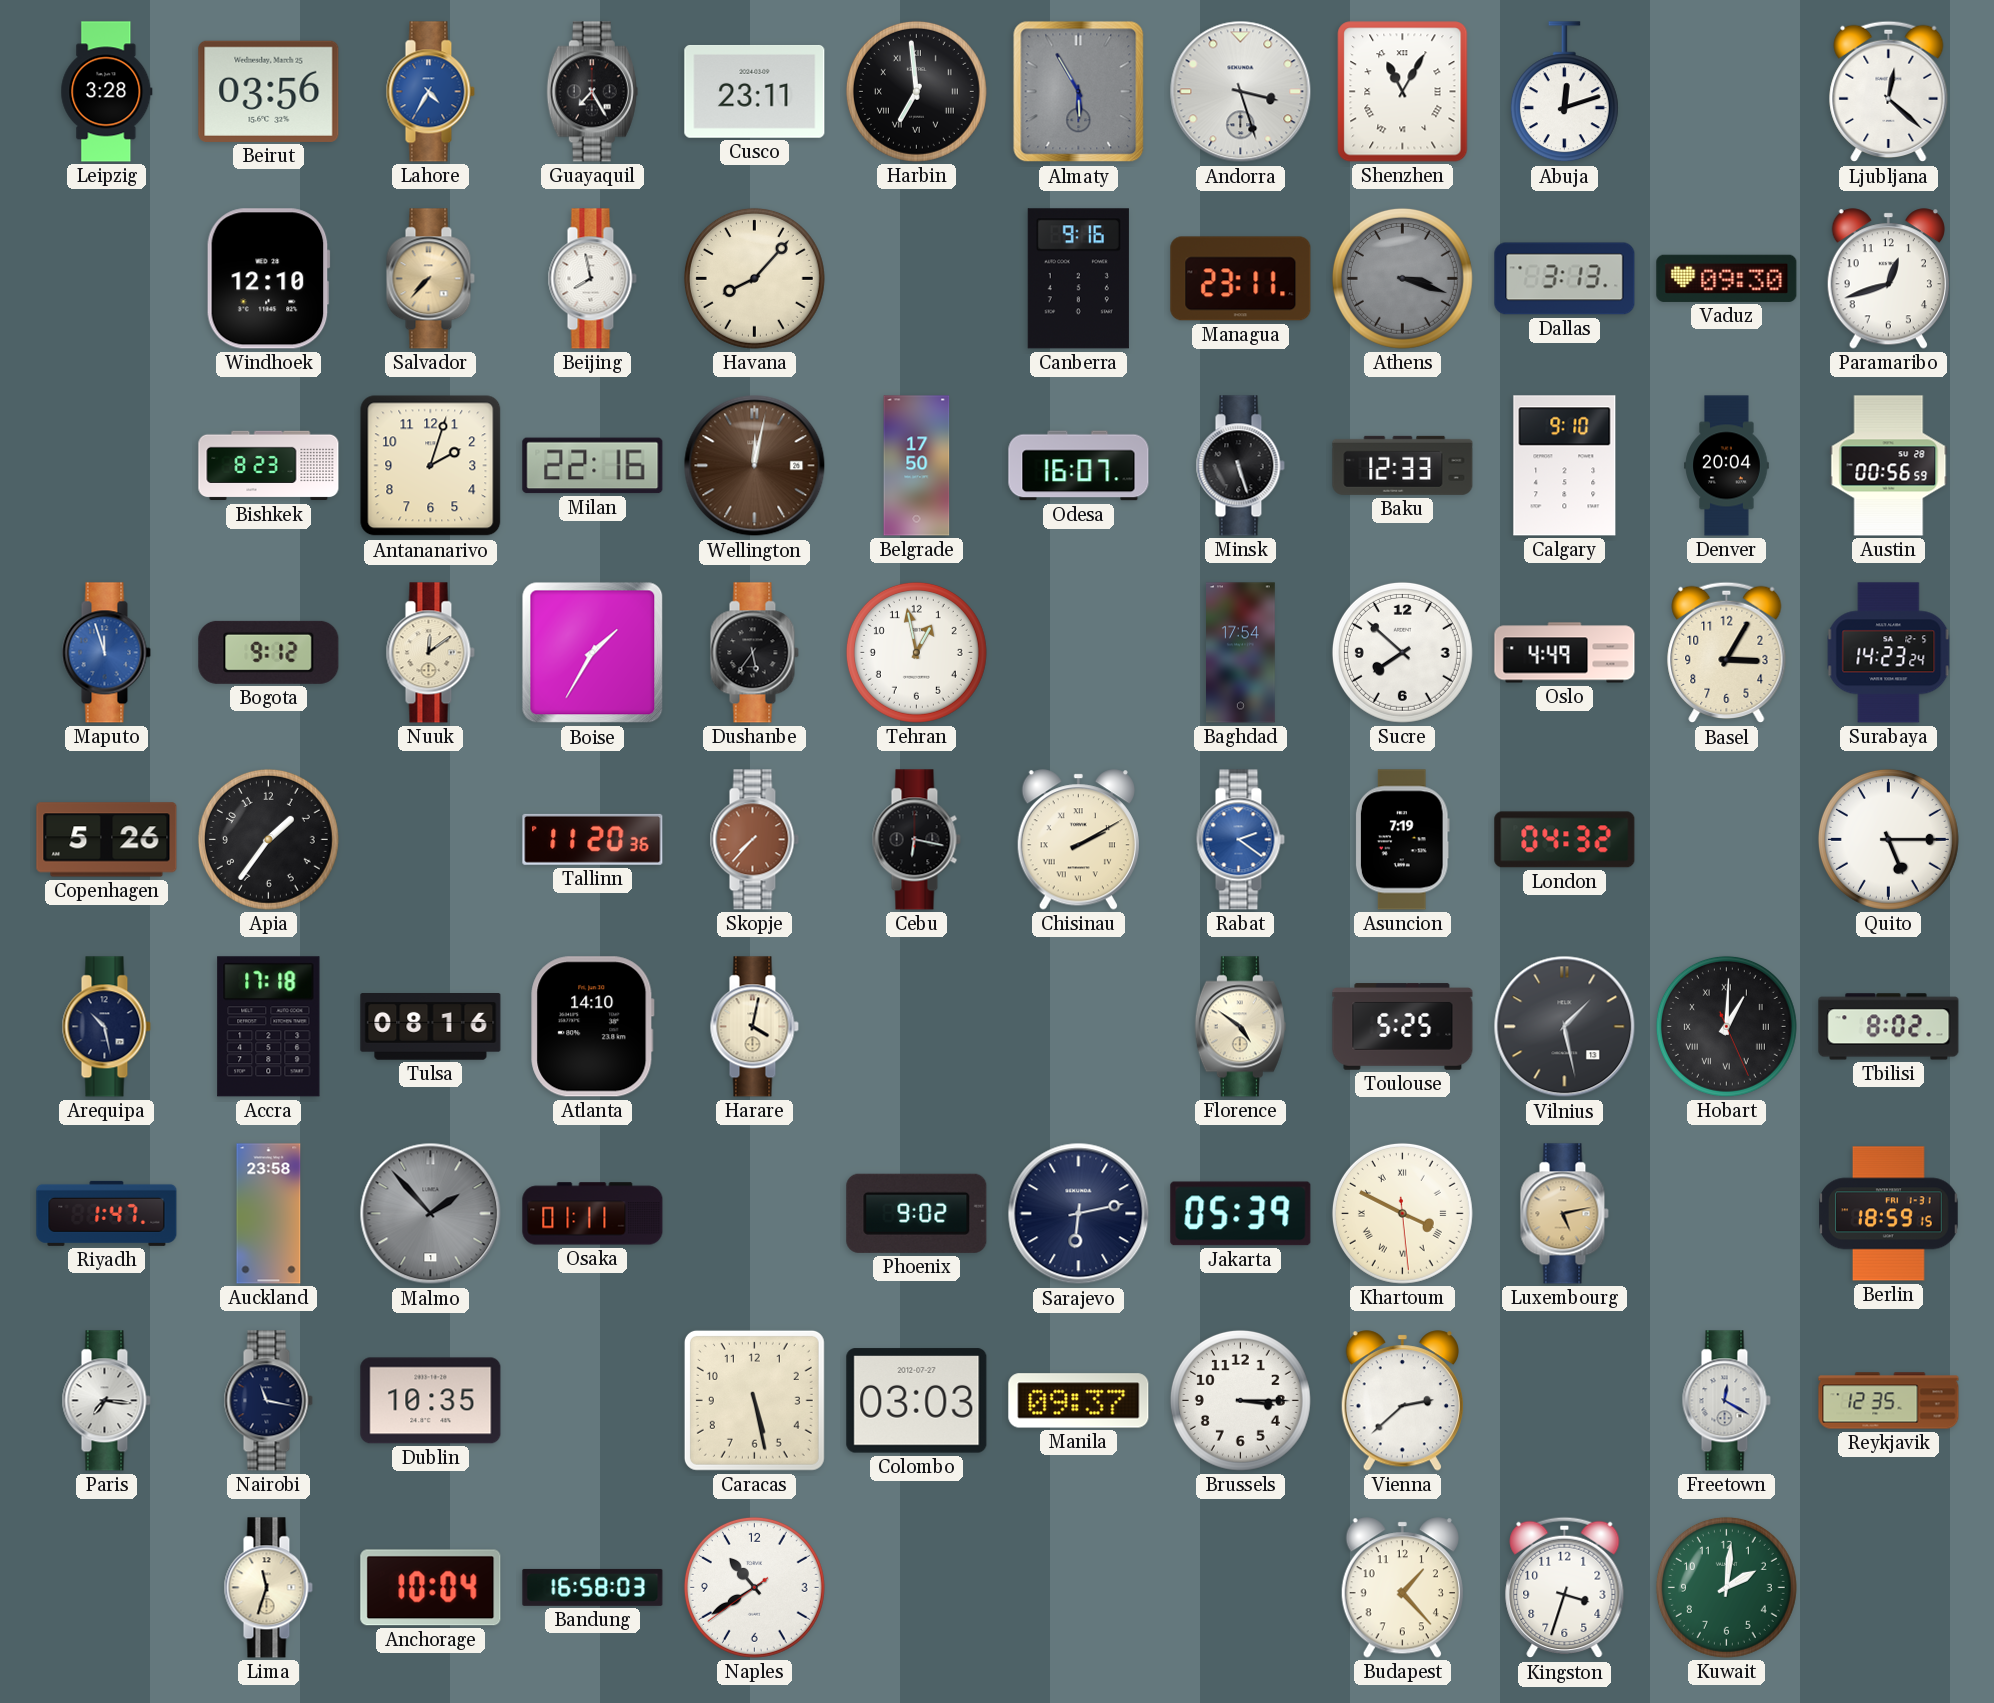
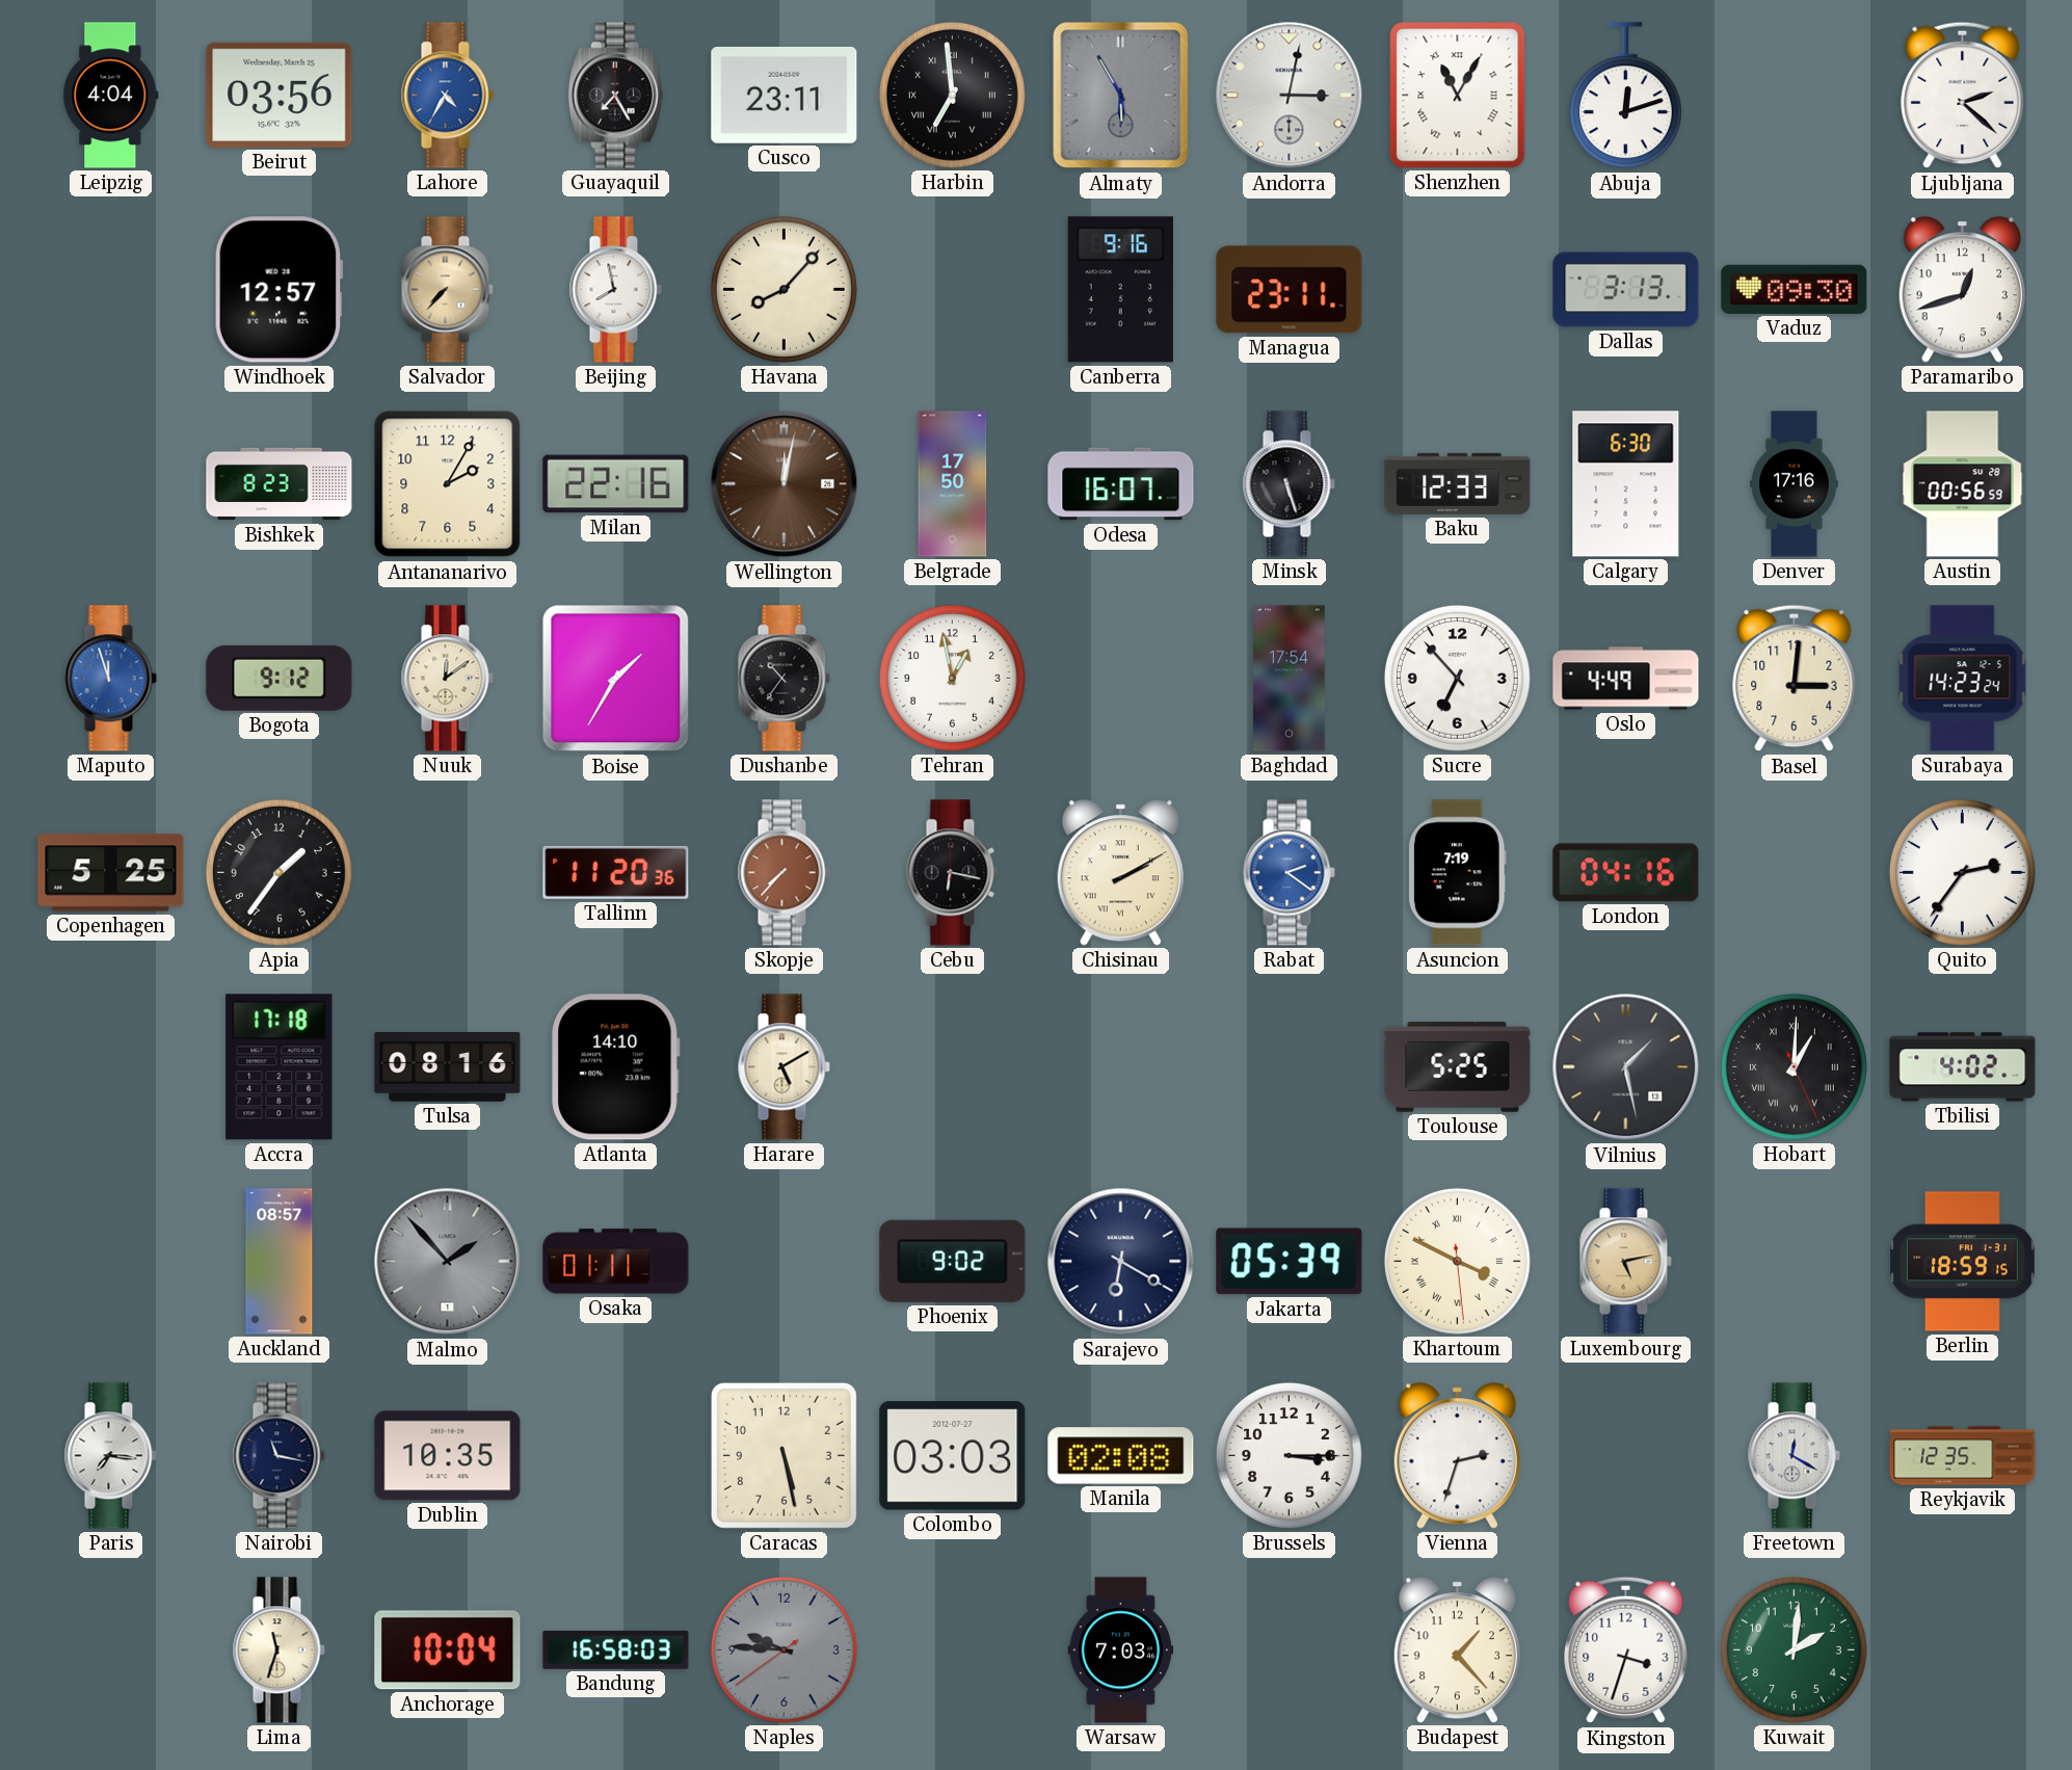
Leipzig: 3:28 -> 4:04
Andorra: 3:27 -> 3:02
Ljubljana: 12:22 -> 2:22
Windhoek: 12:10 -> 12:57
Athens: 3:18 -> none
Antananarivo: 2:03 -> 2:05
Calgary: 9:10 -> 6:30
Denver: 20:04 -> 17:16
Dushanbe: 5:36 -> 10:36
Sucre: 7:52 -> 6:53
Basel: 3:05 -> 3:01
Copenhagen: 5:26 -> 5:25
London: 04:32 -> 04:16
Quito: 5:15 -> 2:36
Arequipa: 10:28 -> none
Harare: 4:02 -> 5:10
Florence: 4:51 -> none
Tbilisi: 8:02 -> 4:02
Riyadh: 1:47 -> none
Auckland: 23:58 -> 08:57
Sarajevo: 6:13 -> 6:20
Manila: 09:37 -> 02:08
Vienna: 2:38 -> 2:33
Naples: 10:39 -> 9:45
Naples dial: white -> grey
Warsaw: none -> 7:03
